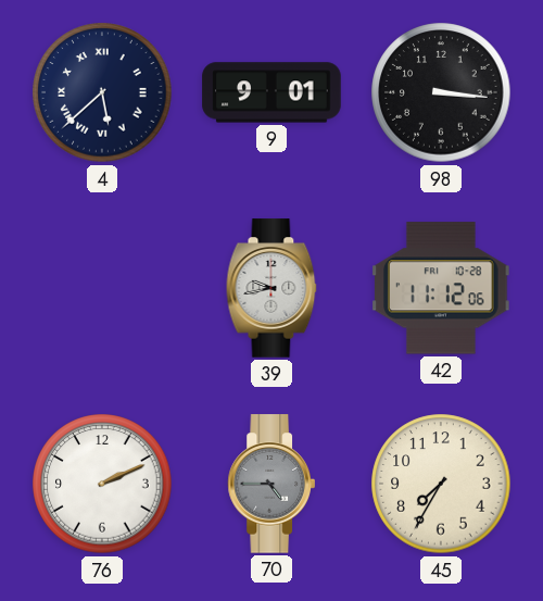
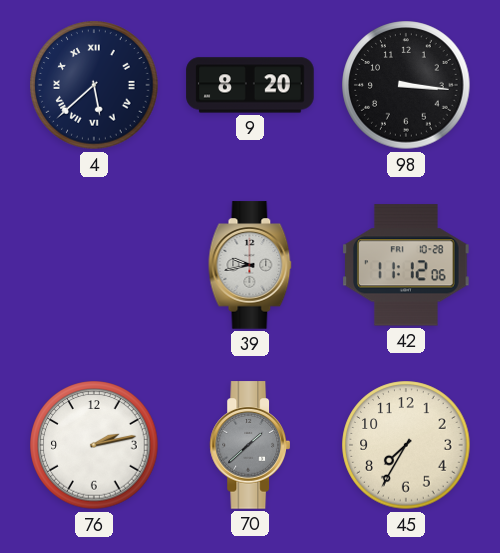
9: 9:01 -> 8:20
76: 2:11 -> 2:13
70: 4:45 -> 1:38
